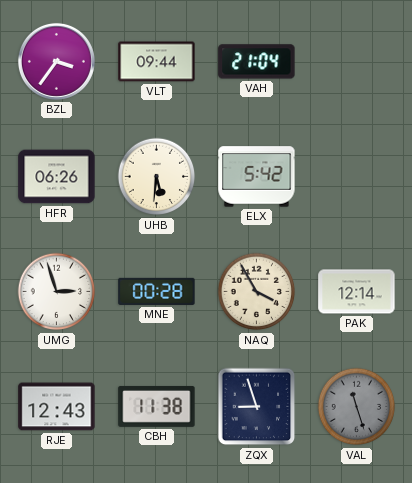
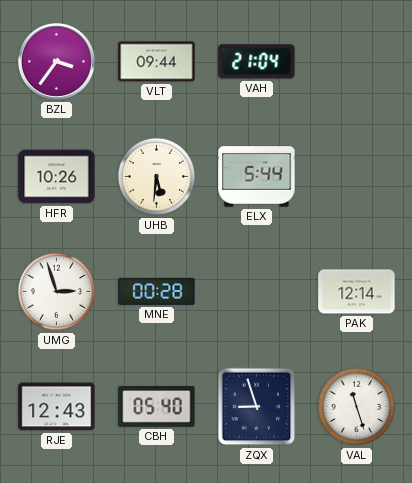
HFR: 06:26 -> 10:26
ELX: 5:42 -> 5:44
NAQ: 3:55 -> none
CBH: 11:38 -> 05:40
VAL dial: grey -> white
